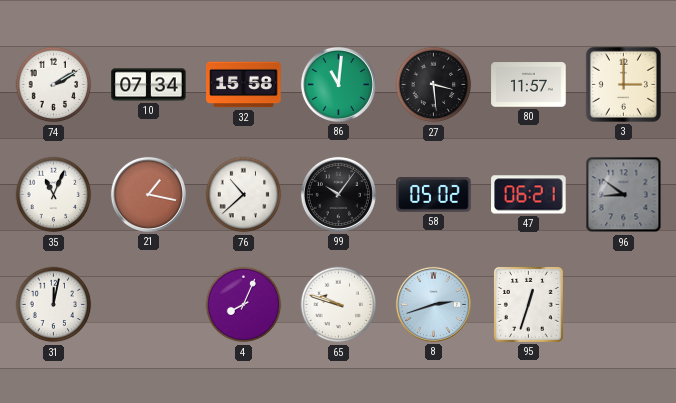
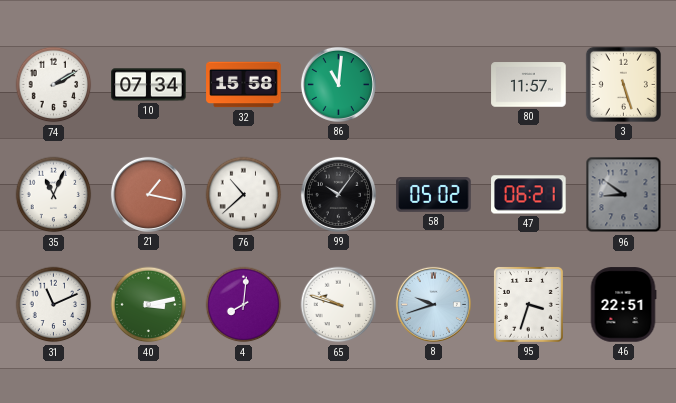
27: 3:29 -> none
3: 3:00 -> 5:27
31: 12:02 -> 11:11
40: none -> 3:13
4: 8:04 -> 8:01
8: 2:42 -> 9:42
95: 12:33 -> 3:33
46: none -> 22:51
